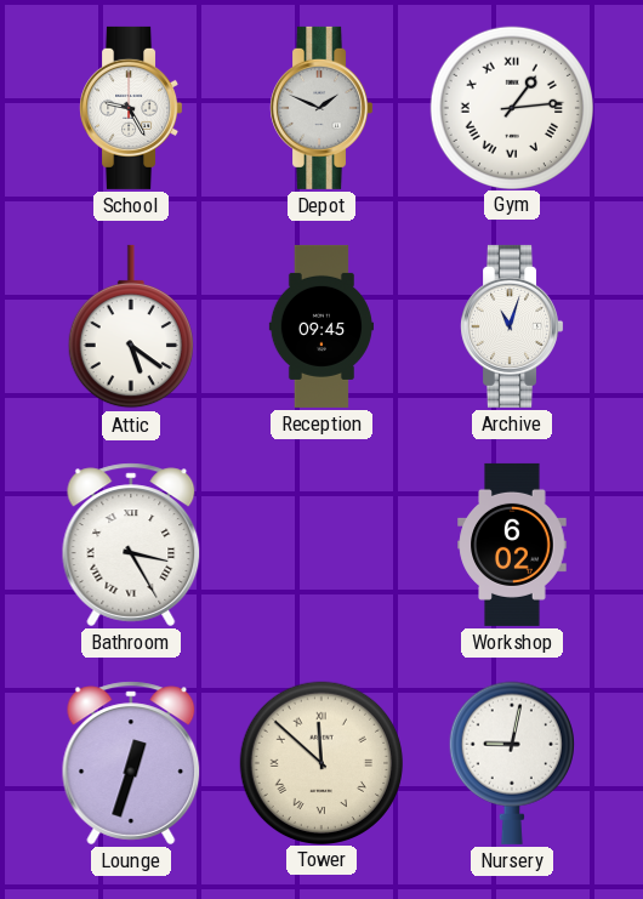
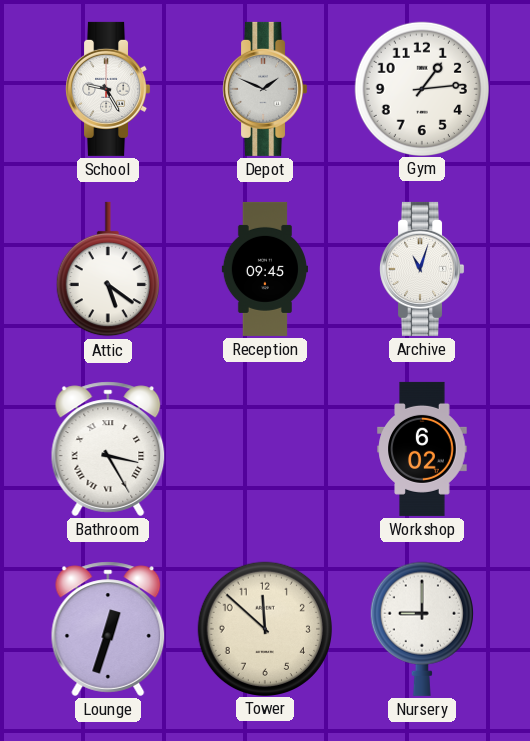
Gym numerals: Roman -> Arabic
Tower numerals: Roman -> Arabic
Nursery: 9:02 -> 9:00
